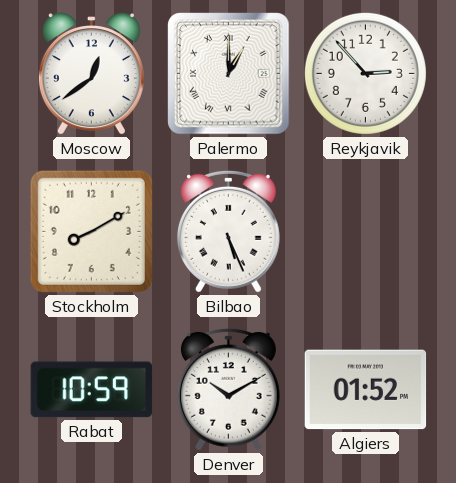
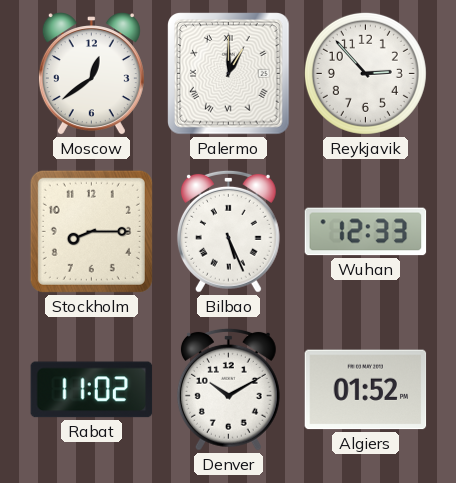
Stockholm: 8:10 -> 8:15
Wuhan: none -> 12:33
Rabat: 10:59 -> 11:02
